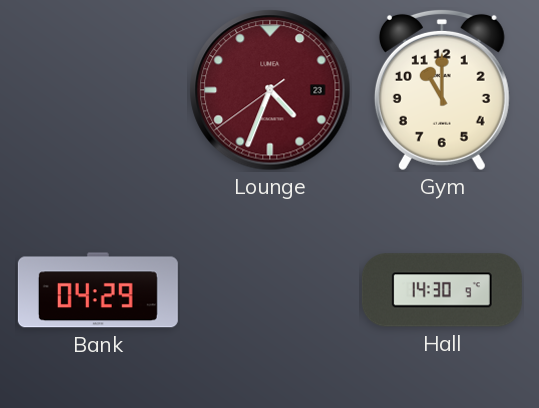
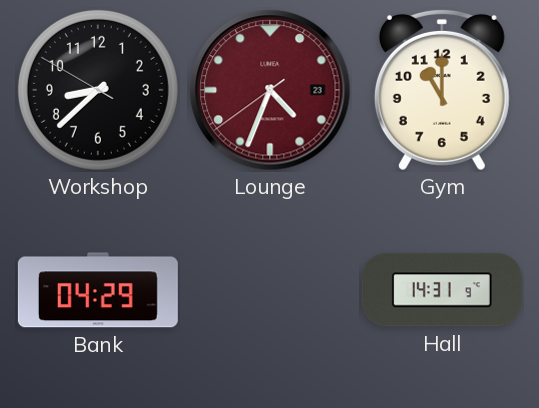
Workshop: none -> 8:37
Hall: 14:30 -> 14:31
